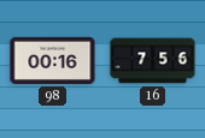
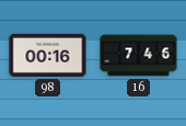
16: 7:56 -> 7:46
